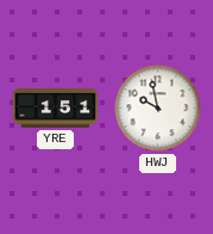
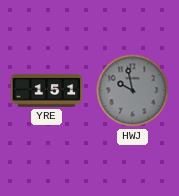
HWJ dial: white -> grey
